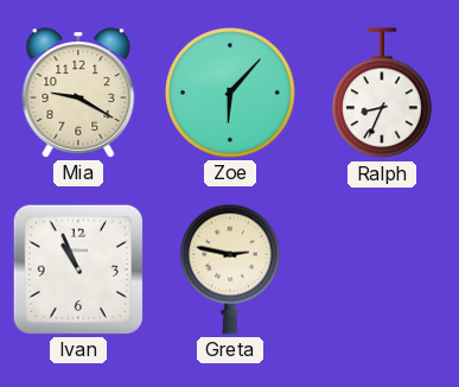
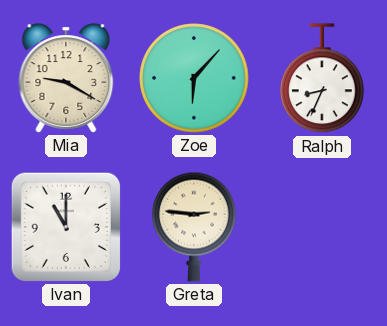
Ivan: 10:56 -> 11:00
Greta: 2:47 -> 2:46
